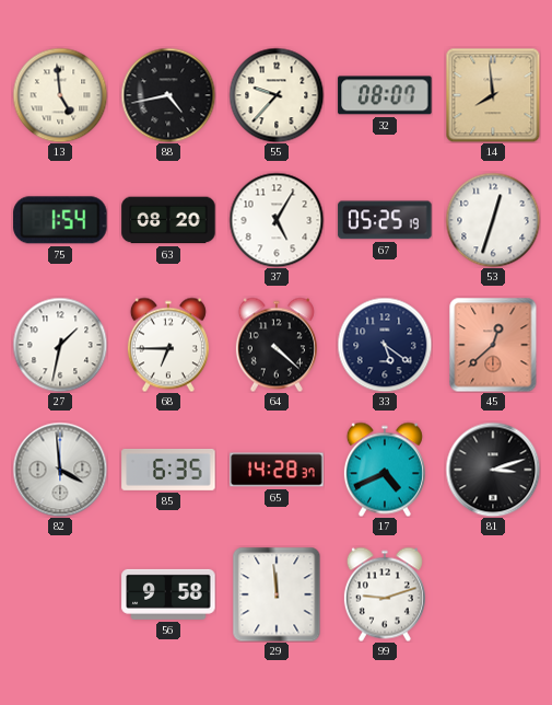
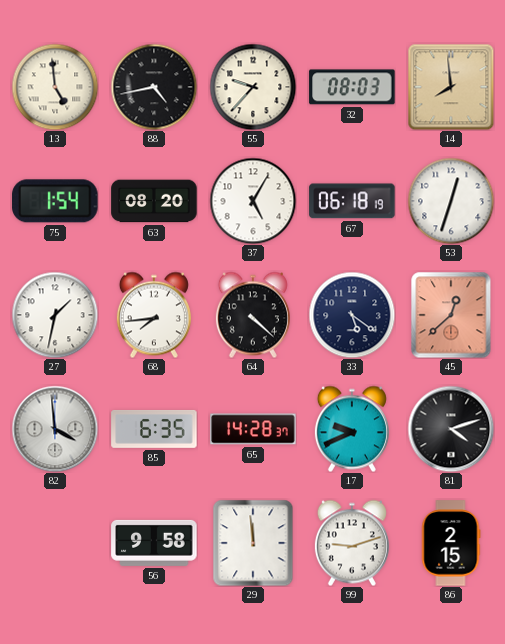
32: 08:07 -> 08:03
67: 05:25 -> 06:18
68: 6:45 -> 7:44
17: 4:41 -> 9:41
81: 3:12 -> 4:12
86: none -> 2:15
